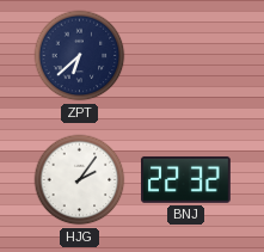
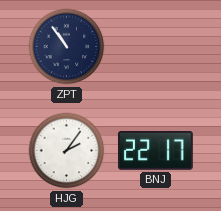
ZPT: 6:38 -> 10:54
BNJ: 22:32 -> 22:17
